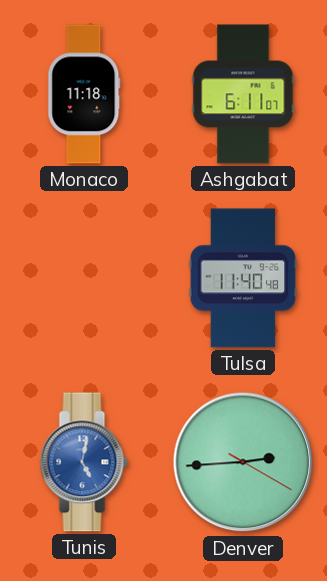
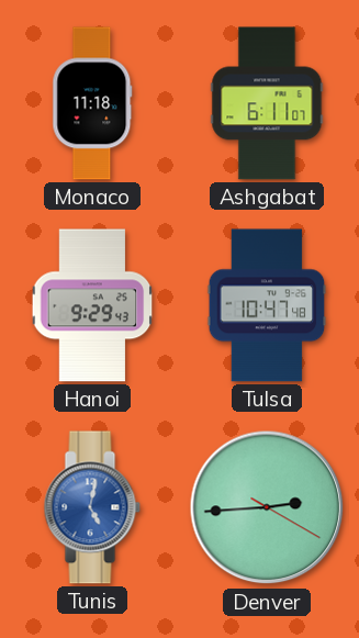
Hanoi: none -> 9:29
Tulsa: 11:40 -> 10:47
